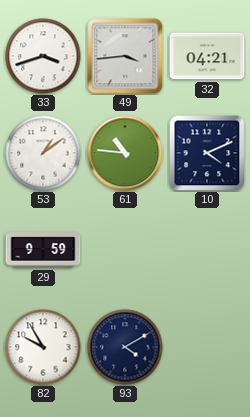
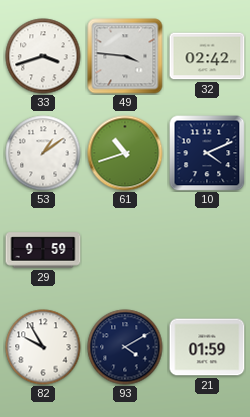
49: 3:44 -> 3:46
32: 04:21 -> 02:42
61: 10:46 -> 10:42
21: none -> 01:59
